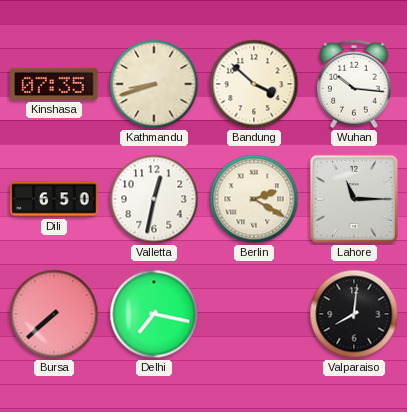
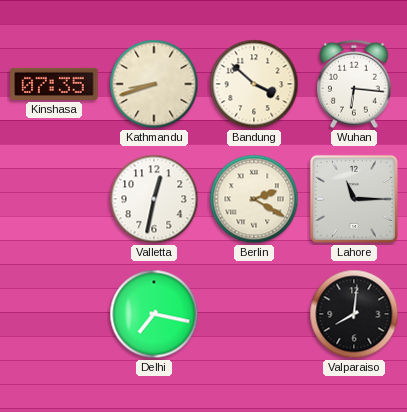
Wuhan: 10:16 -> 6:16
Dili: 6:50 -> none
Bursa: 7:38 -> none
